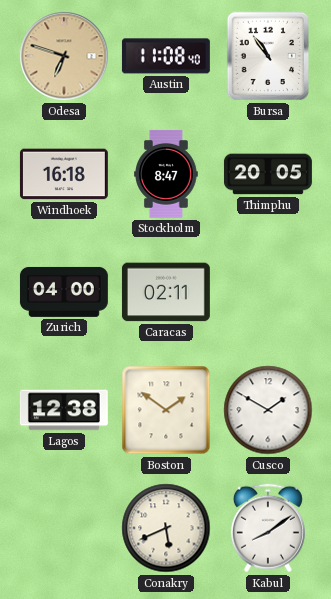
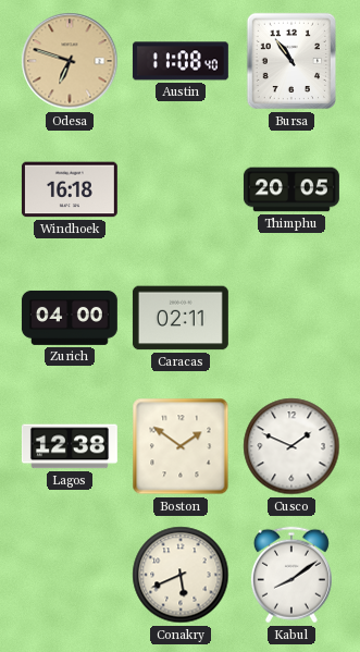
Stockholm: 8:47 -> none
Cusco: 1:50 -> 1:49
